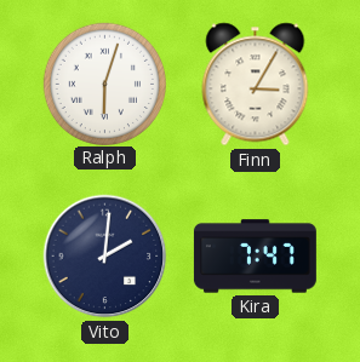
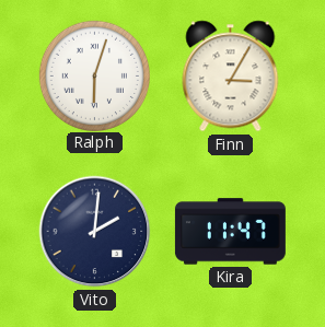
Kira: 7:47 -> 11:47
